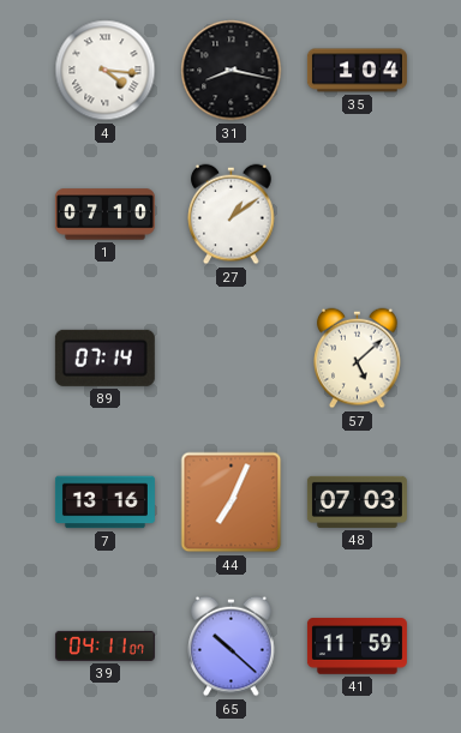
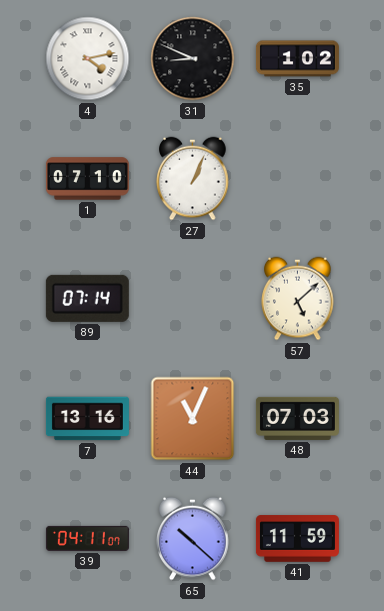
4: 4:16 -> 4:13
31: 8:17 -> 8:49
35: 1:04 -> 1:02
27: 1:09 -> 1:04
44: 7:04 -> 11:04
